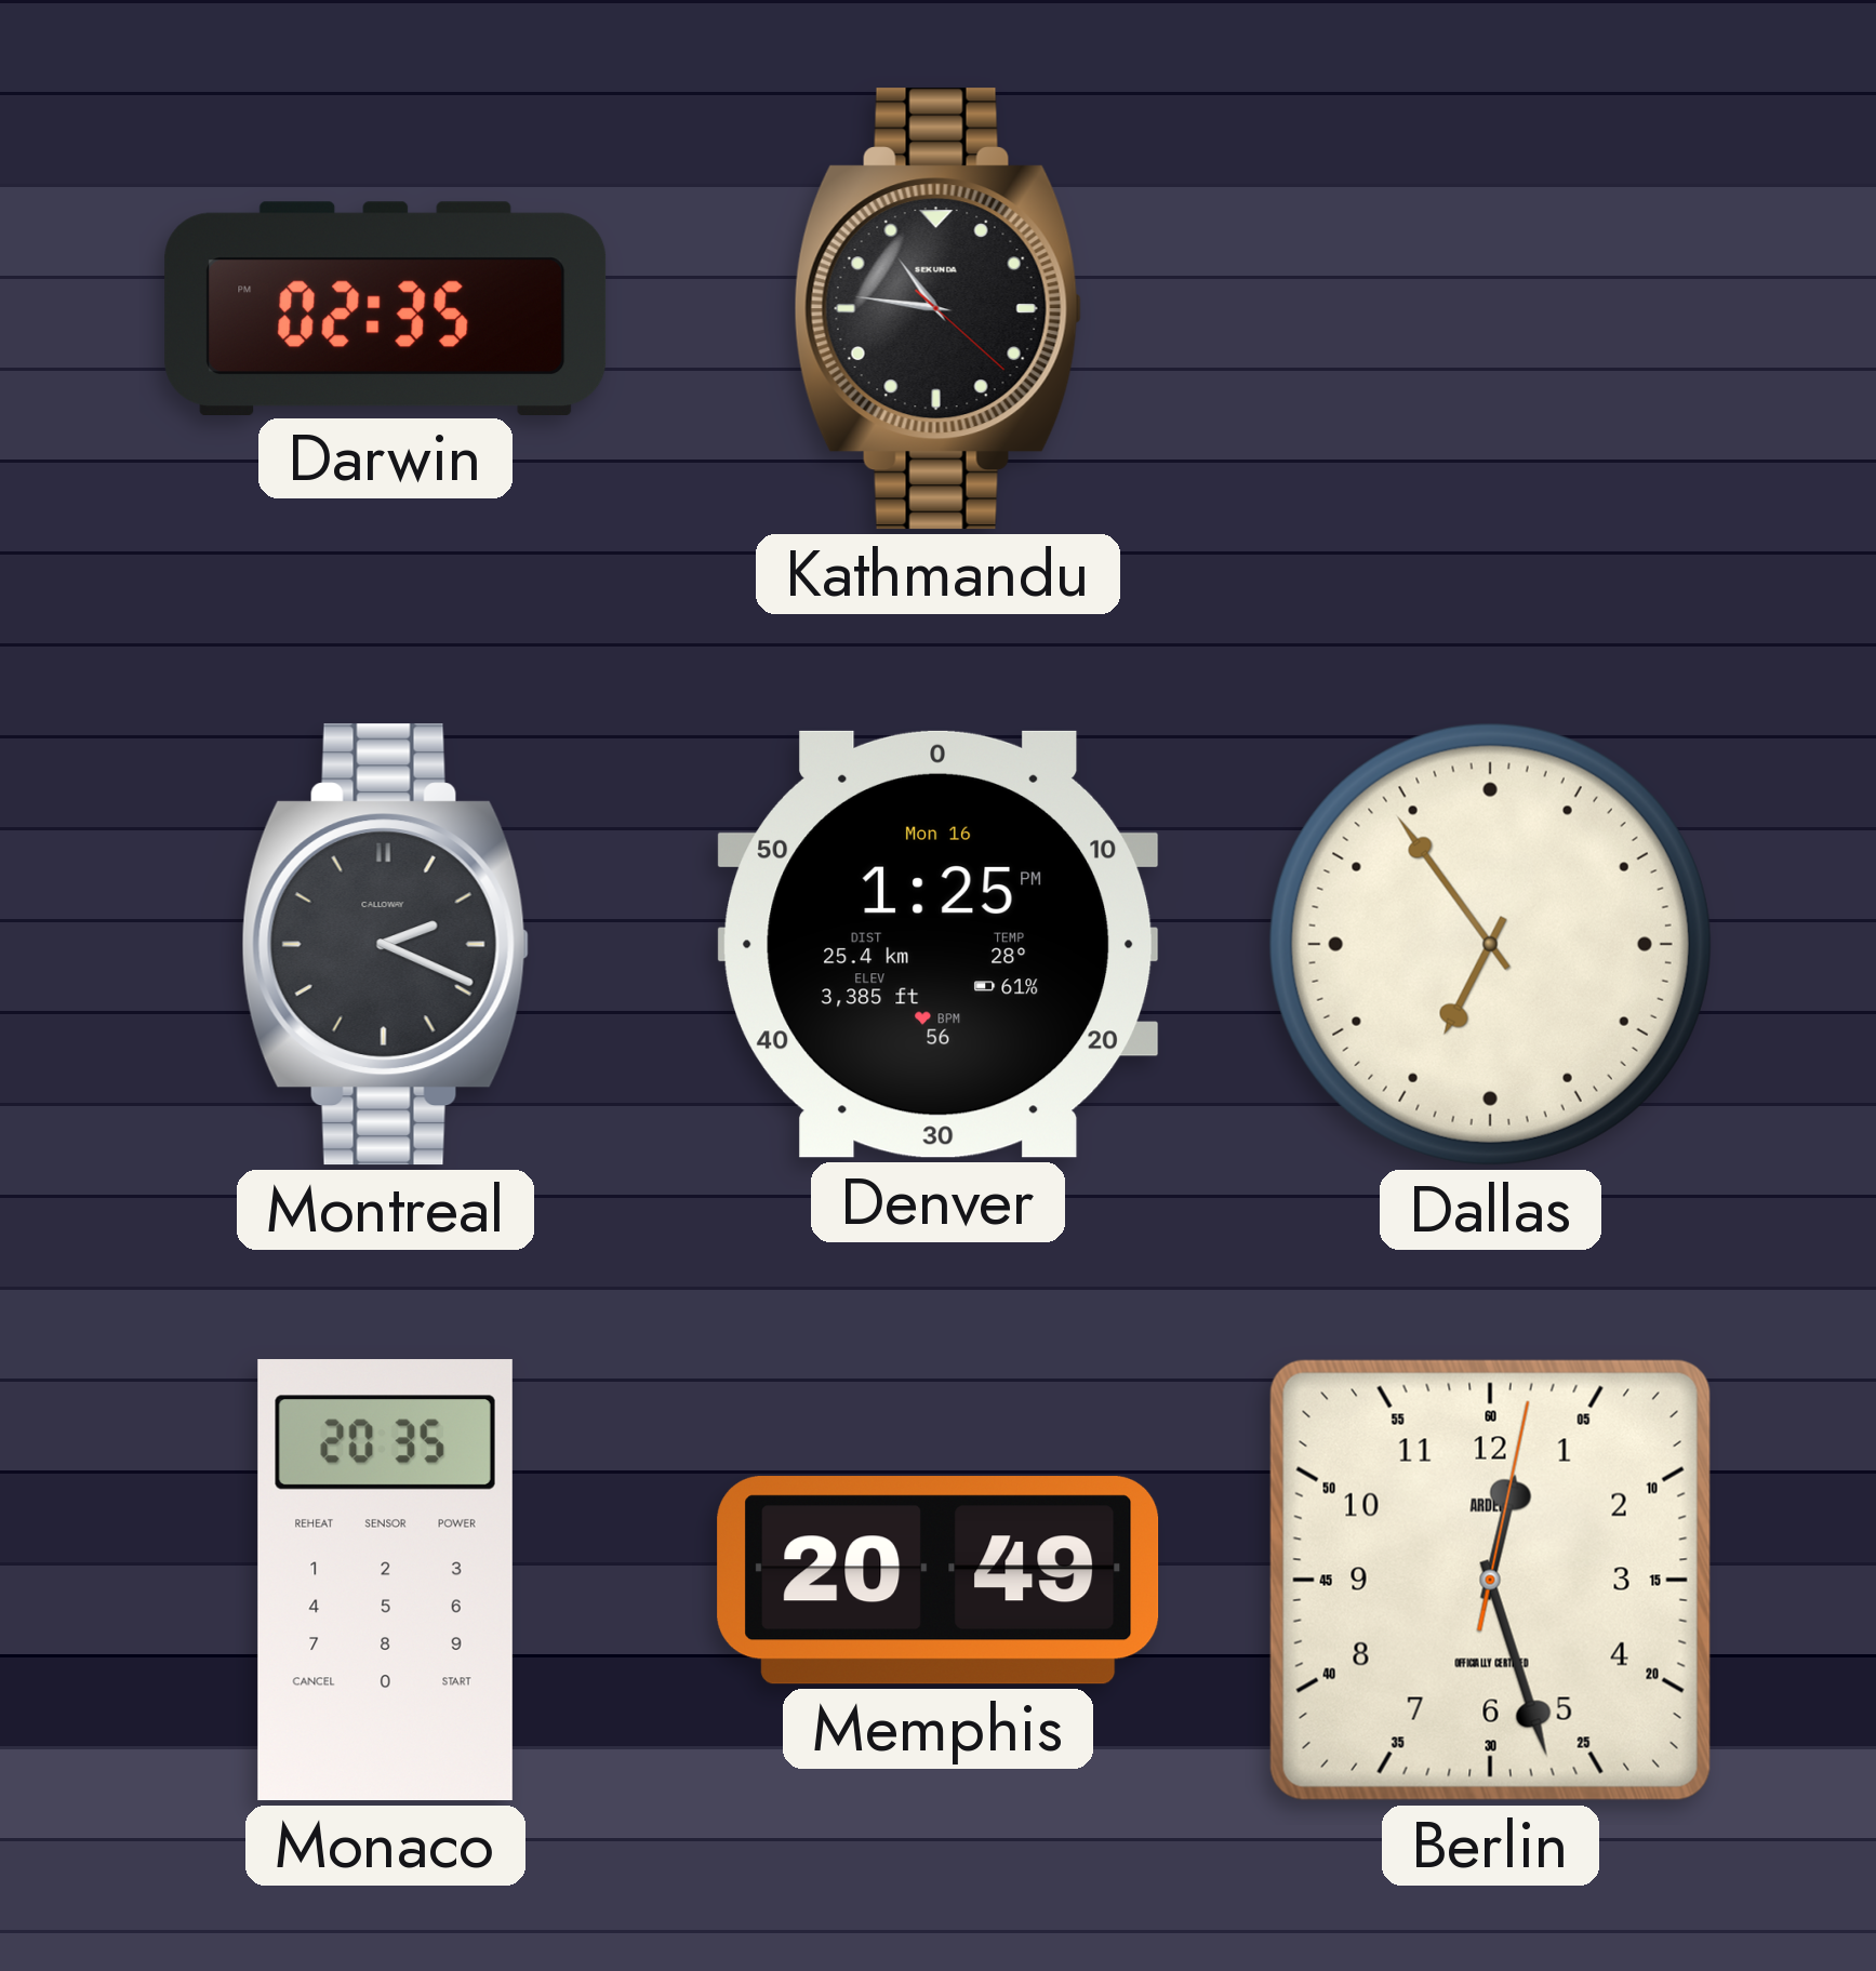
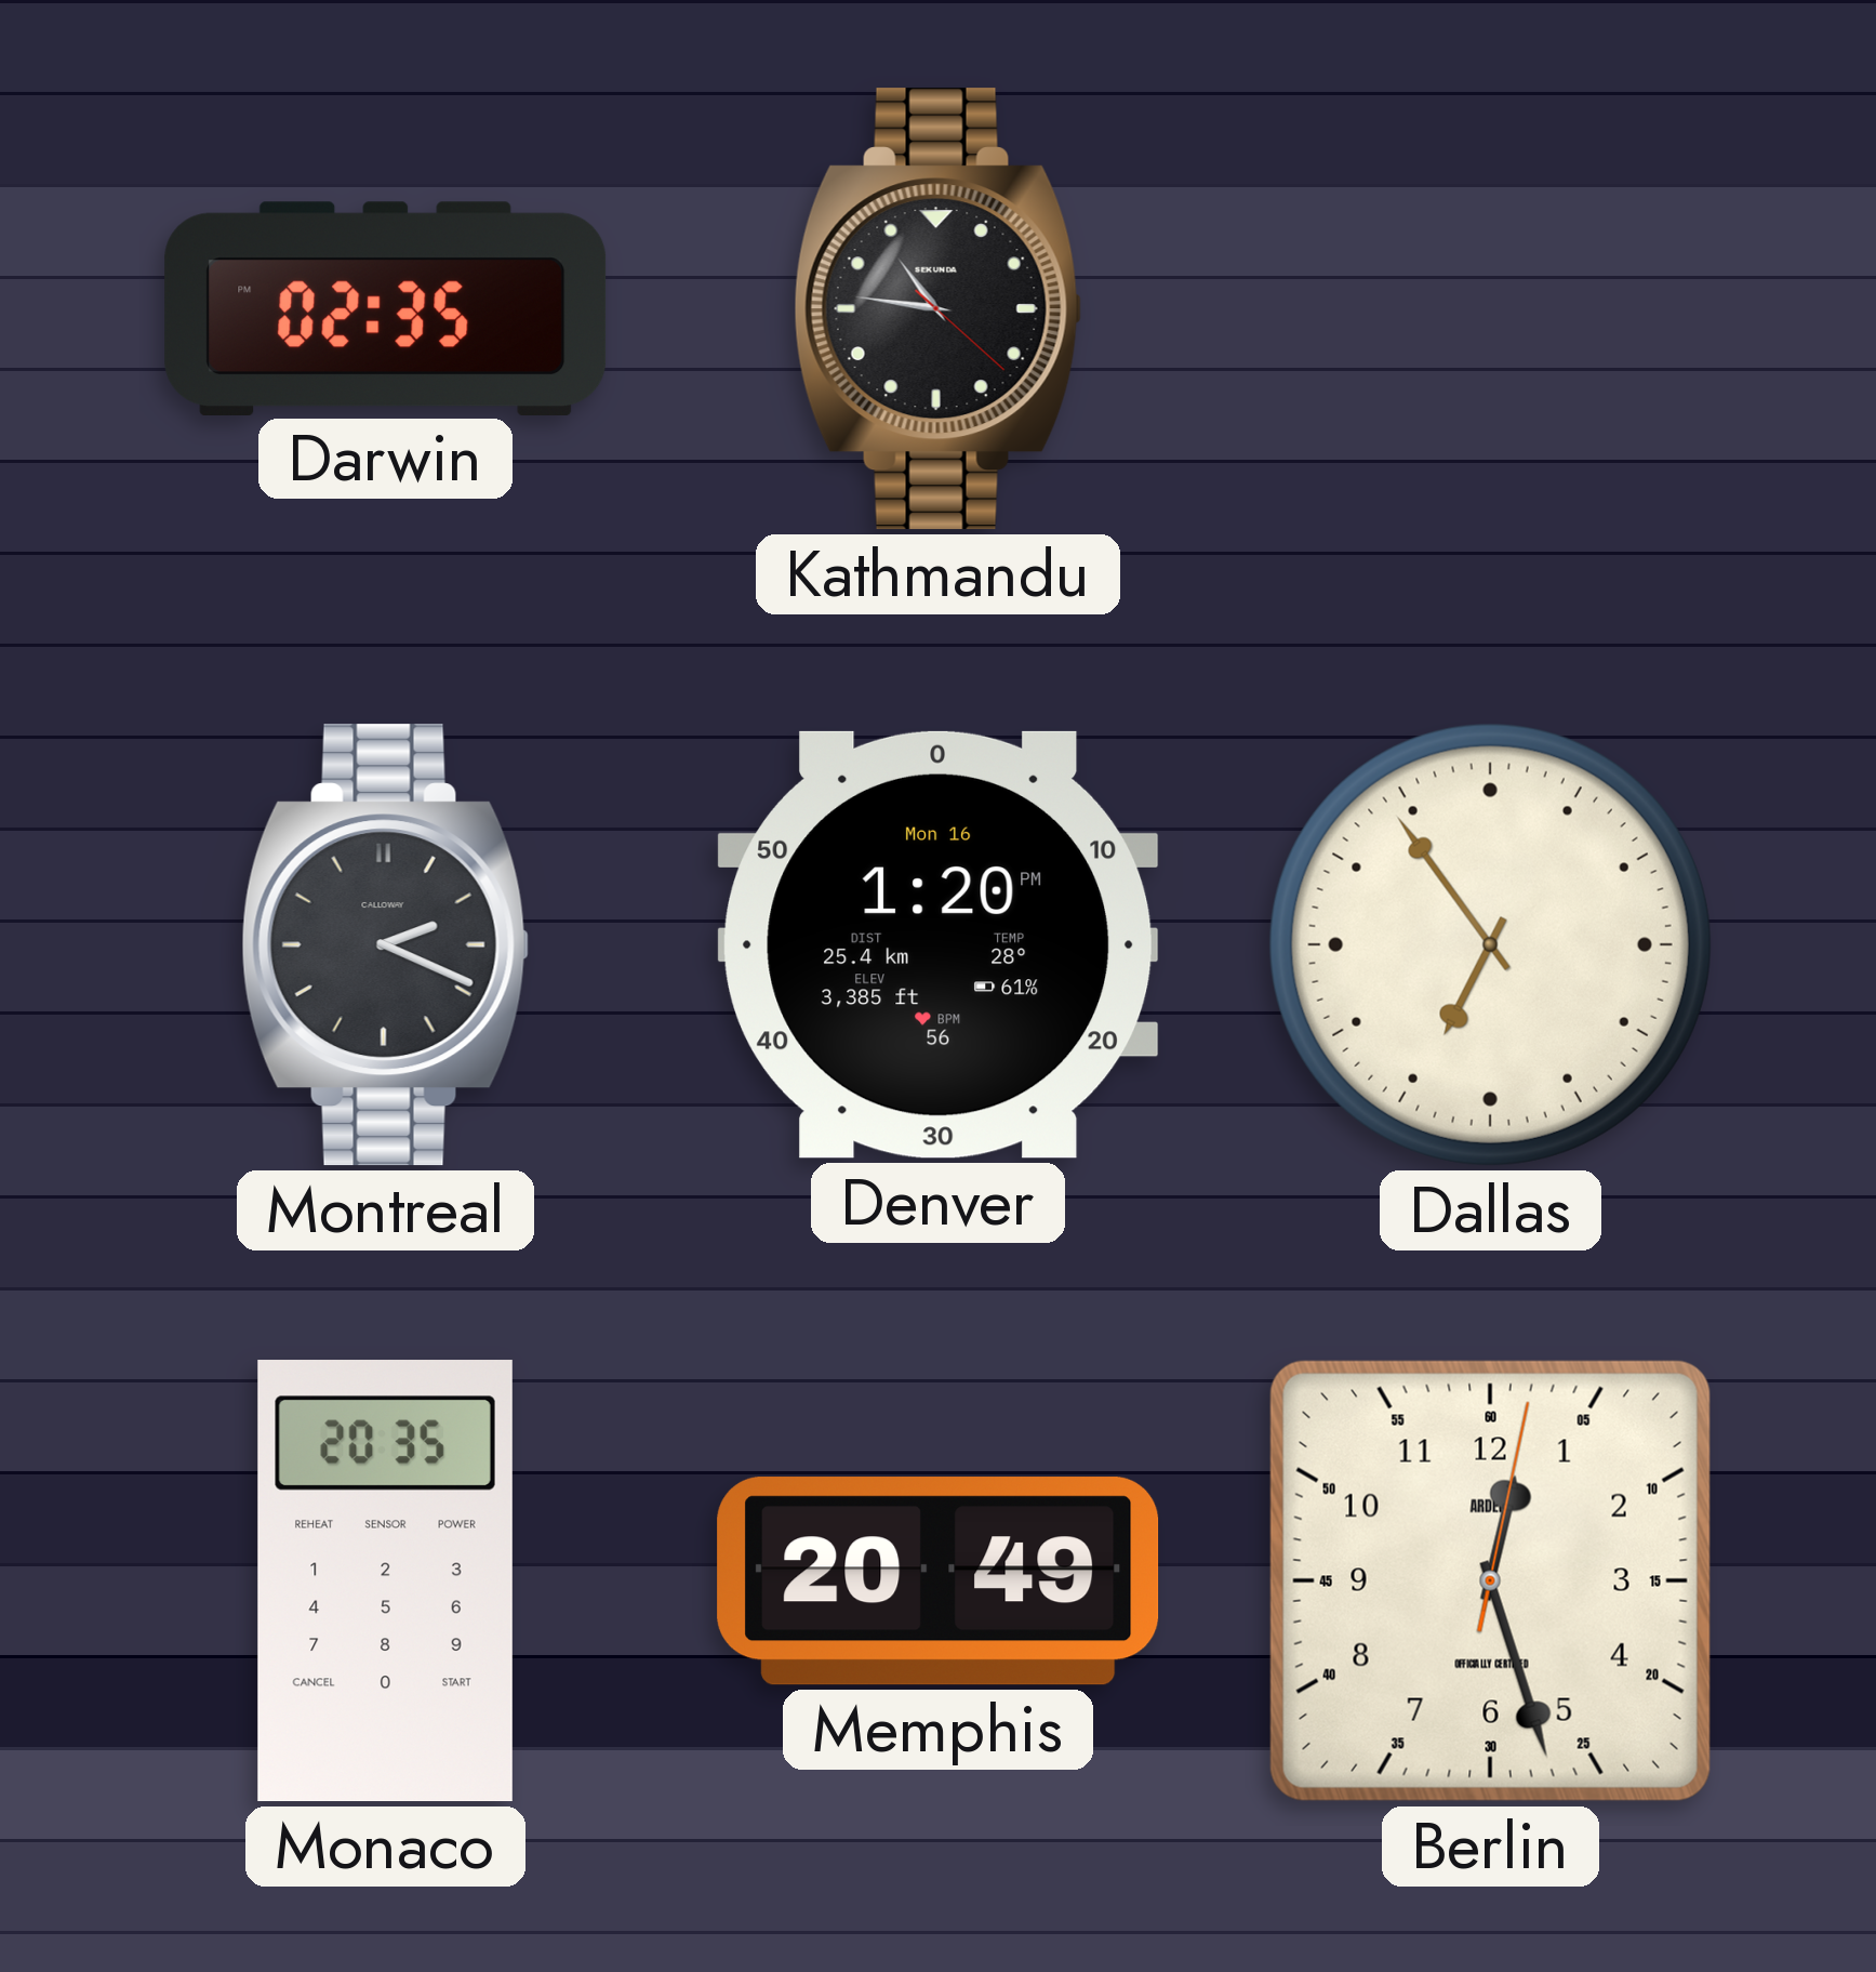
Denver: 1:25 -> 1:20
